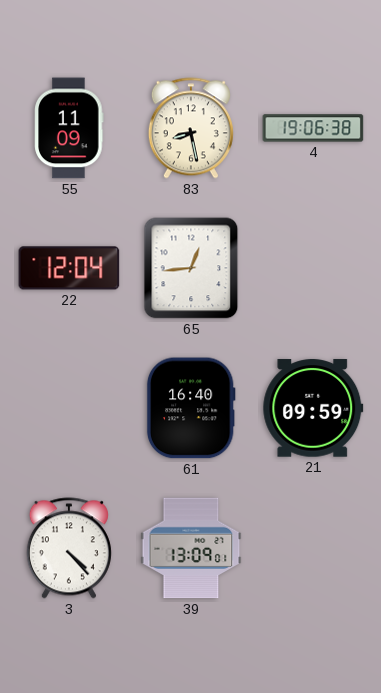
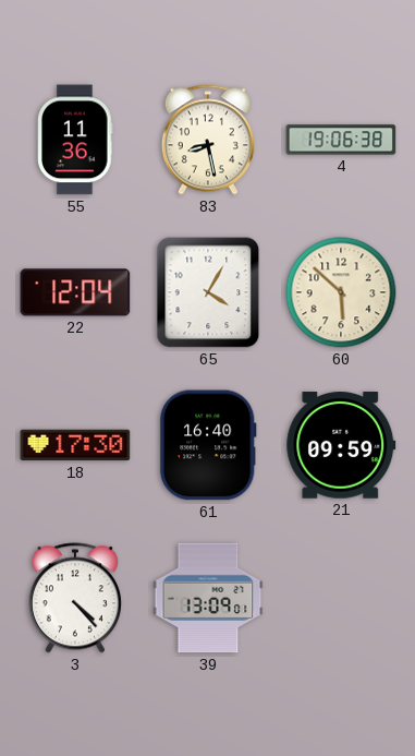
55: 11:09 -> 11:36
65: 12:44 -> 4:05
60: none -> 5:52
18: none -> 17:30
